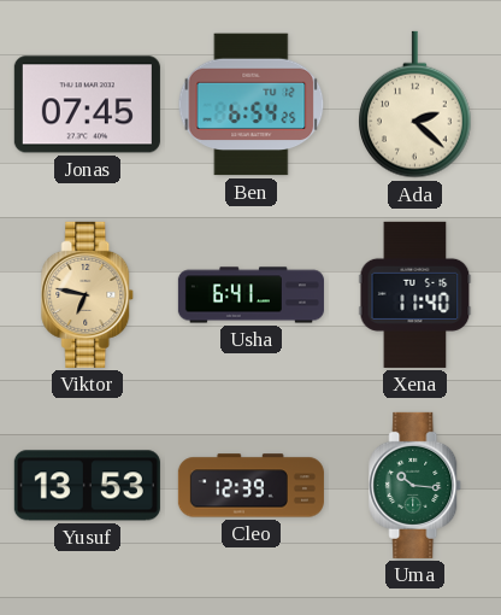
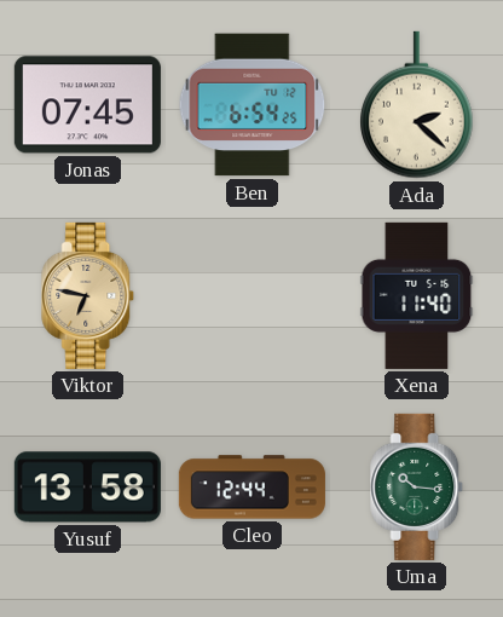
Usha: 6:41 -> none
Yusuf: 13:53 -> 13:58
Cleo: 12:39 -> 12:44
